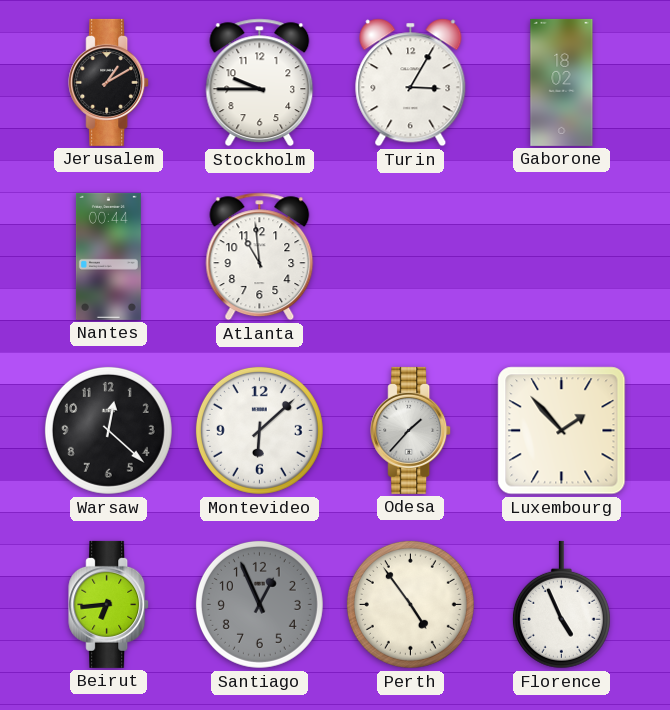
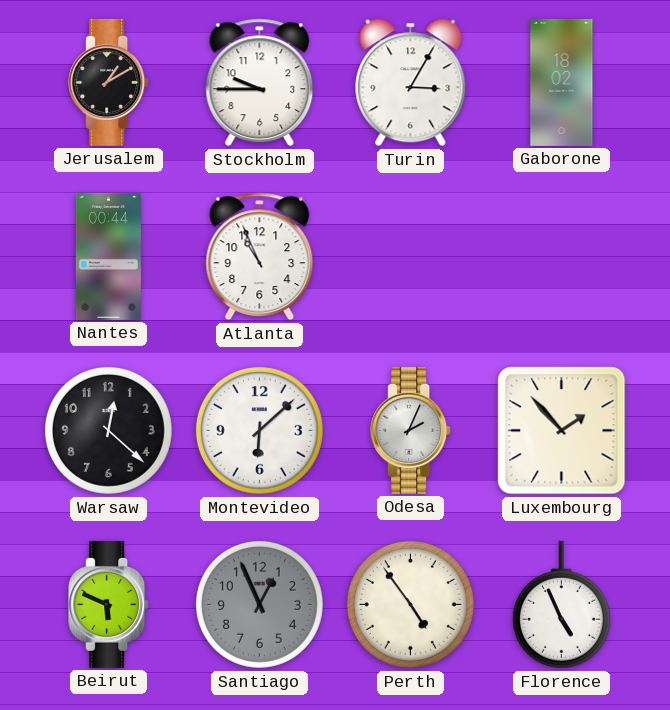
Atlanta: 10:59 -> 10:56
Odesa: 1:37 -> 2:04
Beirut: 6:44 -> 5:49
